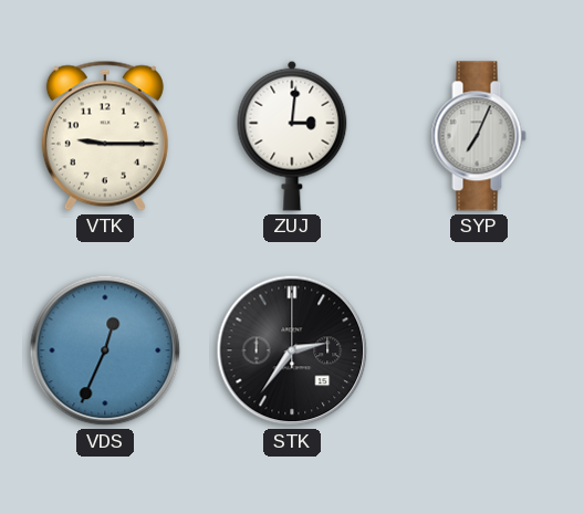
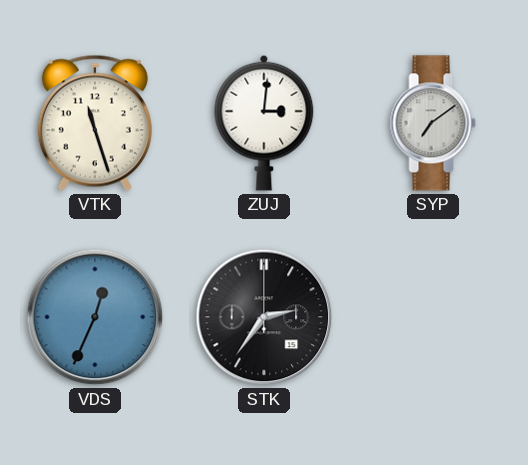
VTK: 9:15 -> 11:27
SYP: 7:04 -> 7:09
